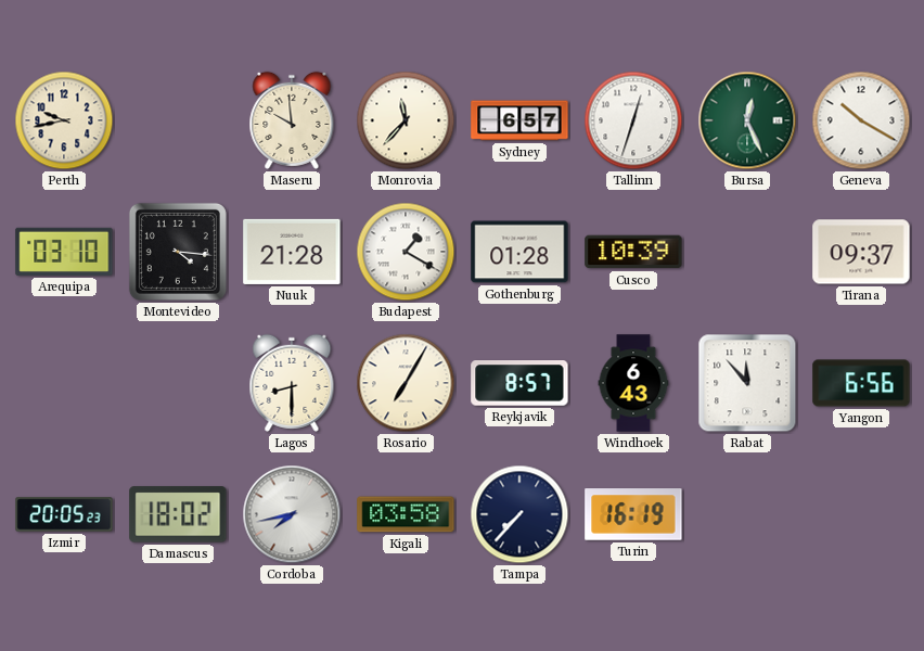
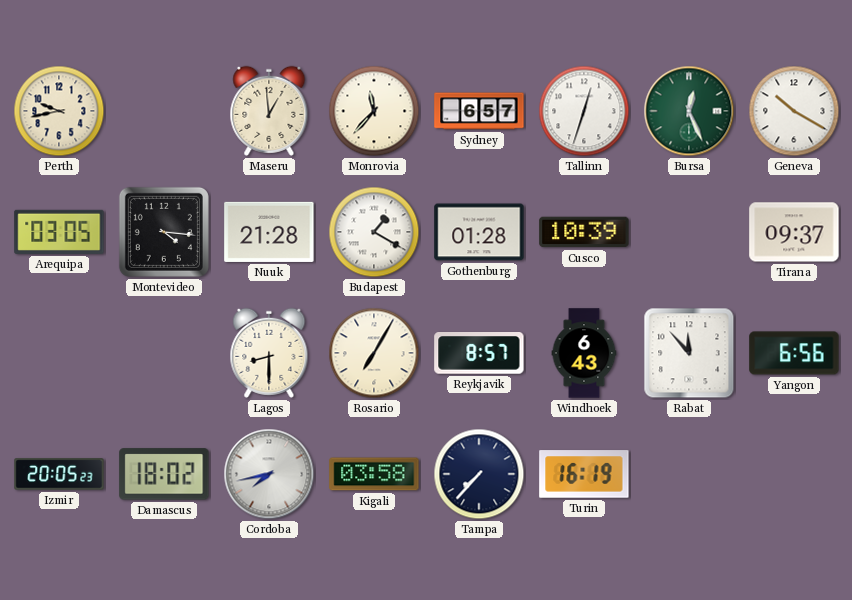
Maseru: 9:59 -> 12:59
Arequipa: 03:10 -> 03:05
